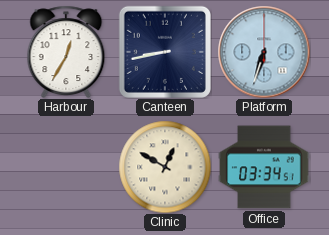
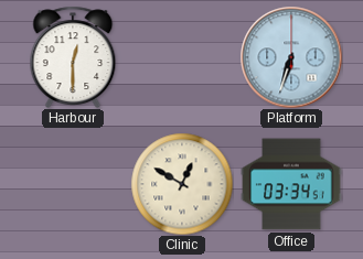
Harbour: 12:35 -> 12:30
Canteen: 8:43 -> none
